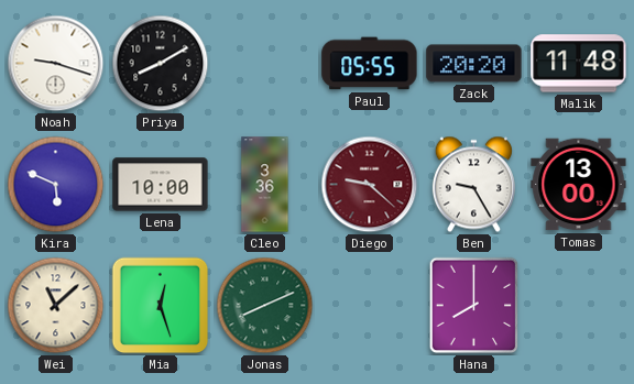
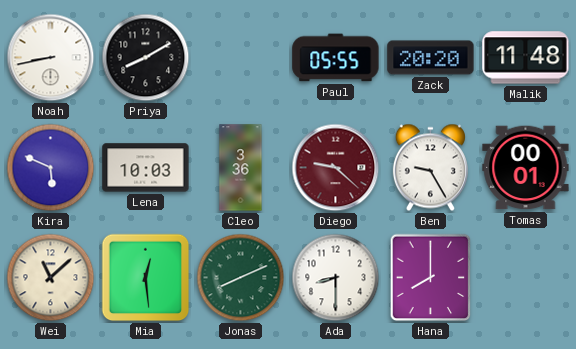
Noah: 9:18 -> 8:43
Lena: 10:00 -> 10:03
Tomas: 13:00 -> 00:01
Mia: 12:27 -> 12:29
Ada: none -> 8:30
